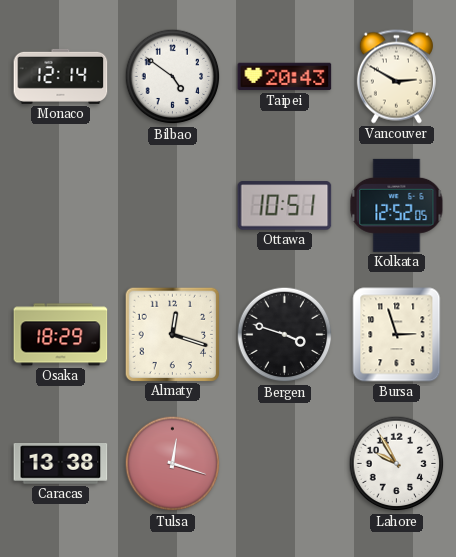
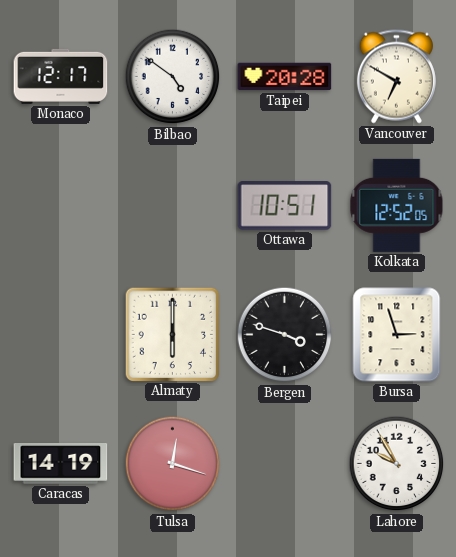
Monaco: 12:14 -> 12:17
Taipei: 20:43 -> 20:28
Vancouver: 2:50 -> 6:50
Osaka: 18:29 -> none
Almaty: 12:18 -> 6:00
Caracas: 13:38 -> 14:19
